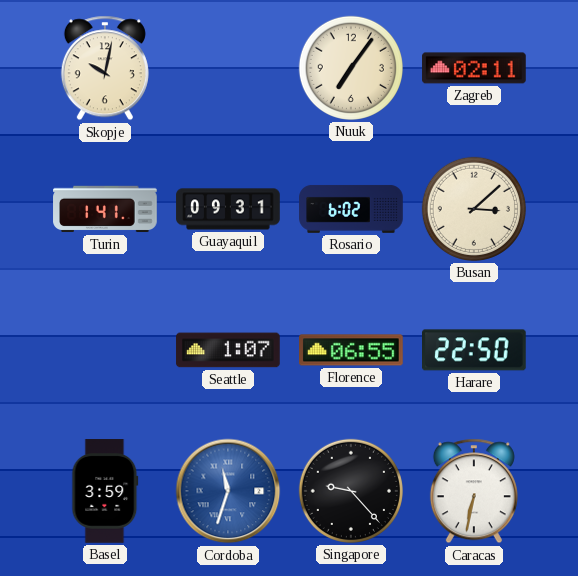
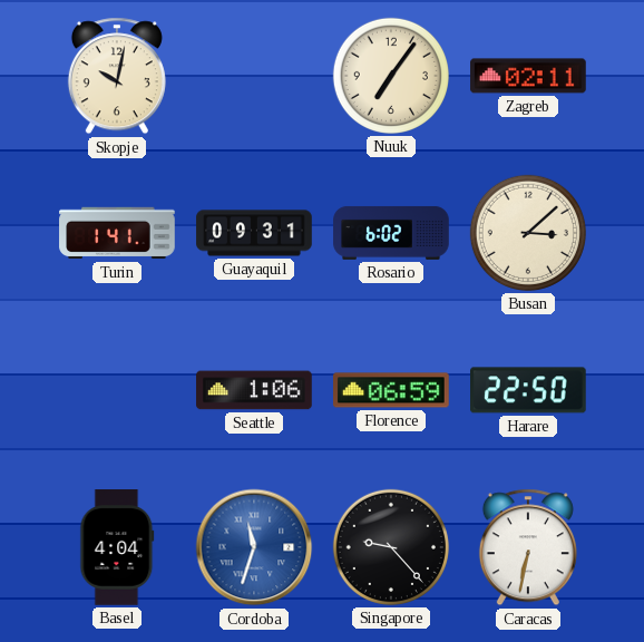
Seattle: 1:07 -> 1:06
Florence: 06:55 -> 06:59
Basel: 3:59 -> 4:04
